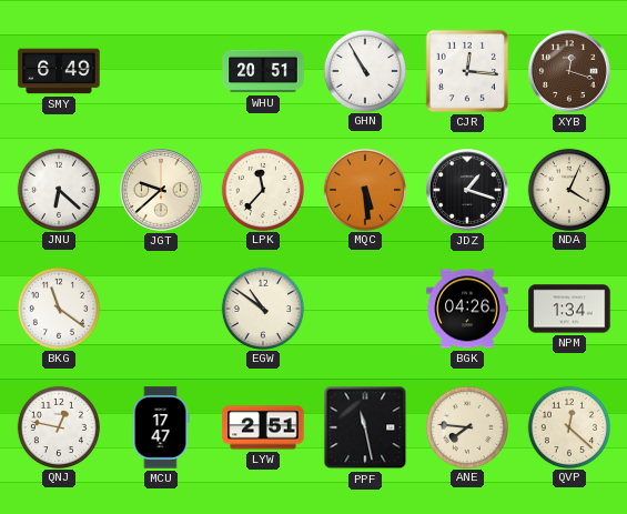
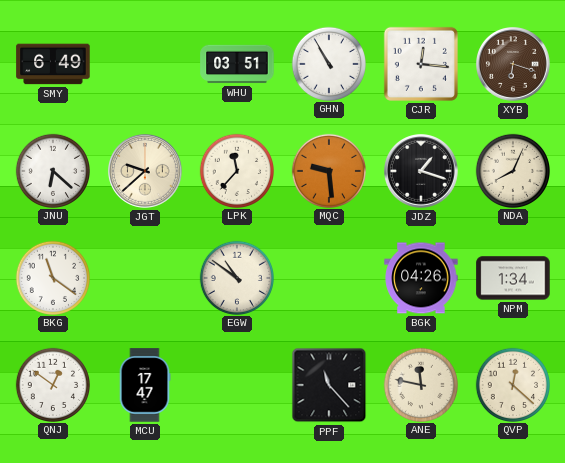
WHU: 20:51 -> 03:51
XYB: 12:18 -> 6:18
MQC: 5:29 -> 9:29
NDA: 4:04 -> 8:04
QNJ: 12:47 -> 12:51
LYW: 2:51 -> none
PPF: 11:28 -> 11:23
ANE: 7:46 -> 11:47
